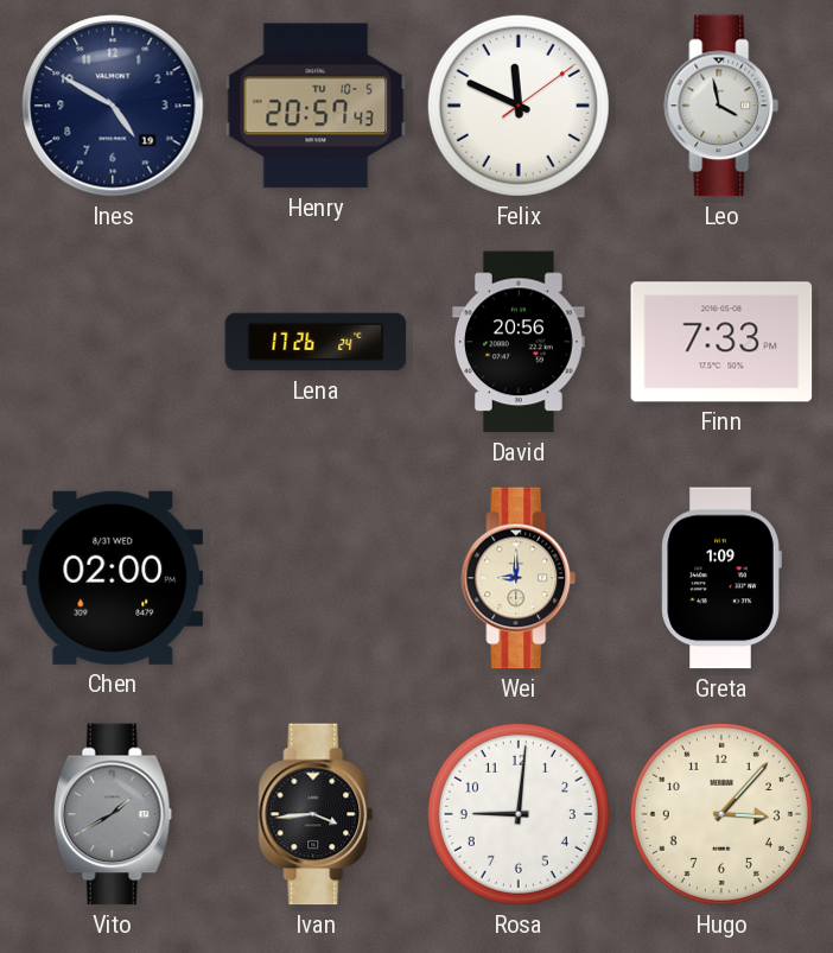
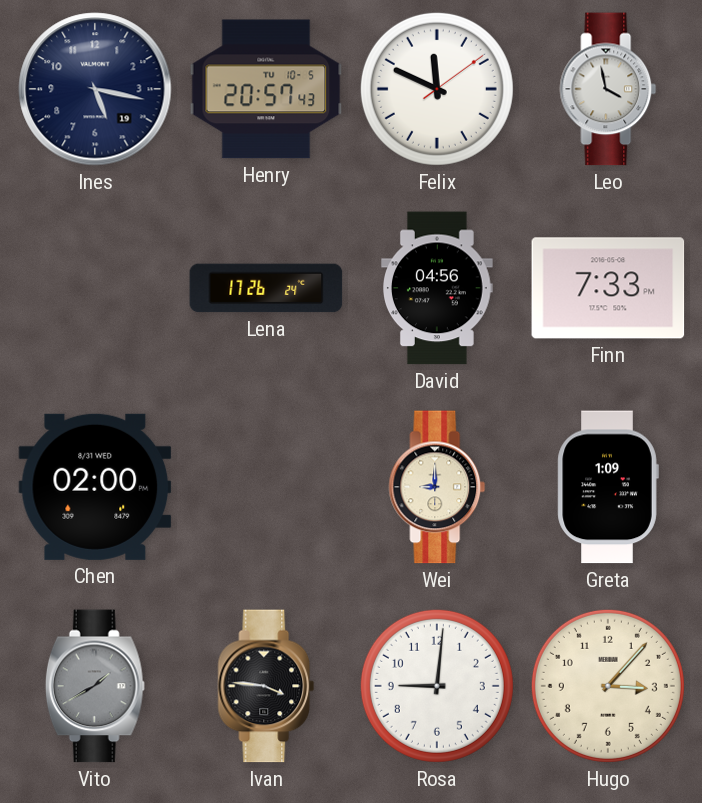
Ines: 4:50 -> 5:17
David: 20:56 -> 04:56
Ivan: 3:44 -> 3:46
